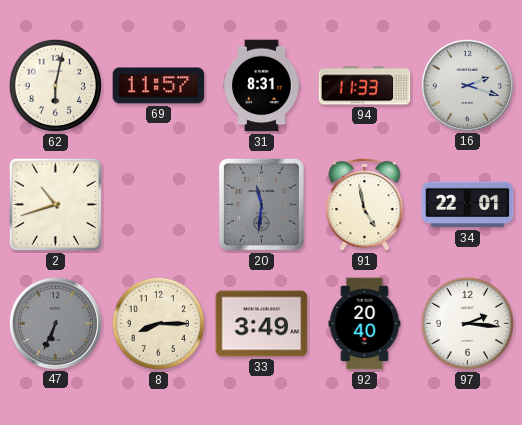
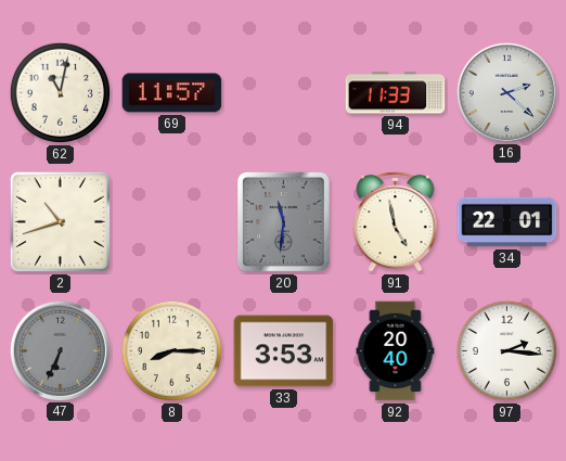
62: 6:02 -> 11:02
31: 8:31 -> none
16: 2:18 -> 2:22
33: 3:49 -> 3:53
